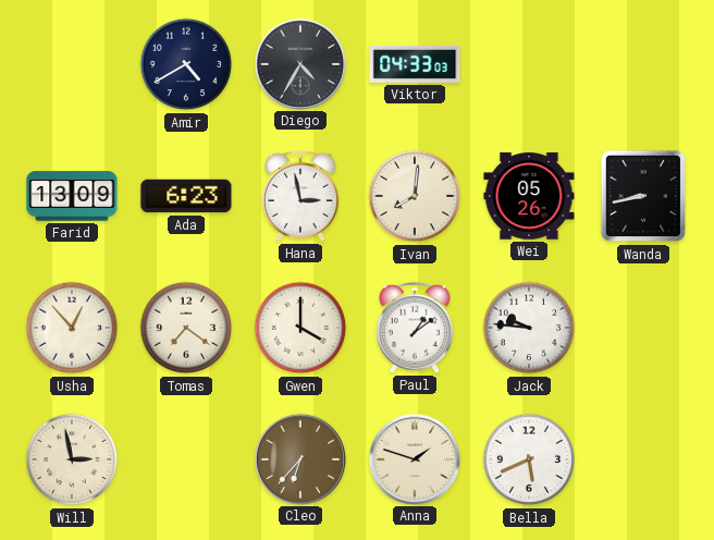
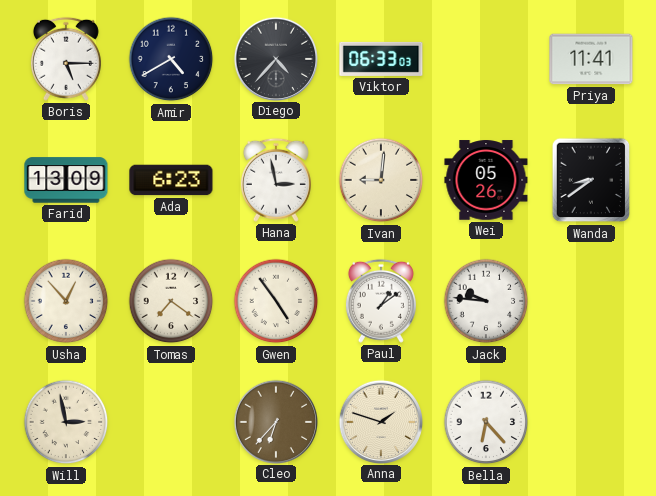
Boris: none -> 5:15
Diego: 4:35 -> 4:37
Viktor: 04:33 -> 06:33
Priya: none -> 11:41
Ivan: 8:01 -> 9:01
Wanda: 8:43 -> 8:39
Gwen: 4:00 -> 4:54
Bella: 5:41 -> 6:23
